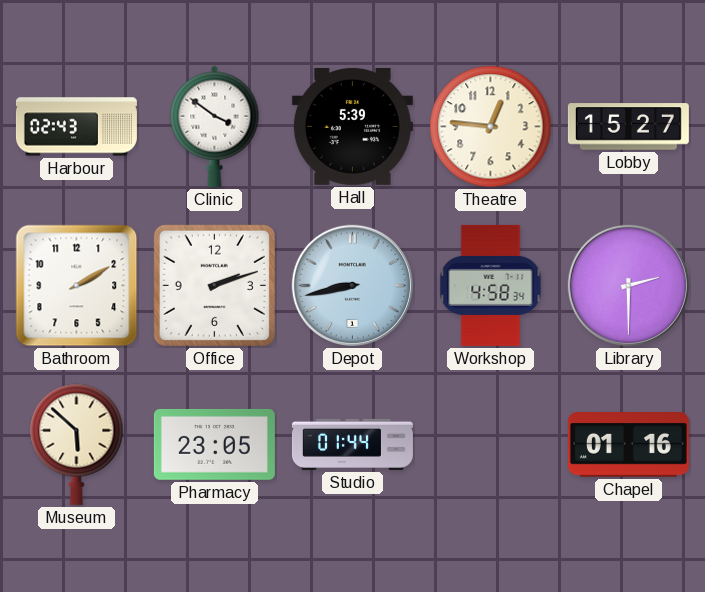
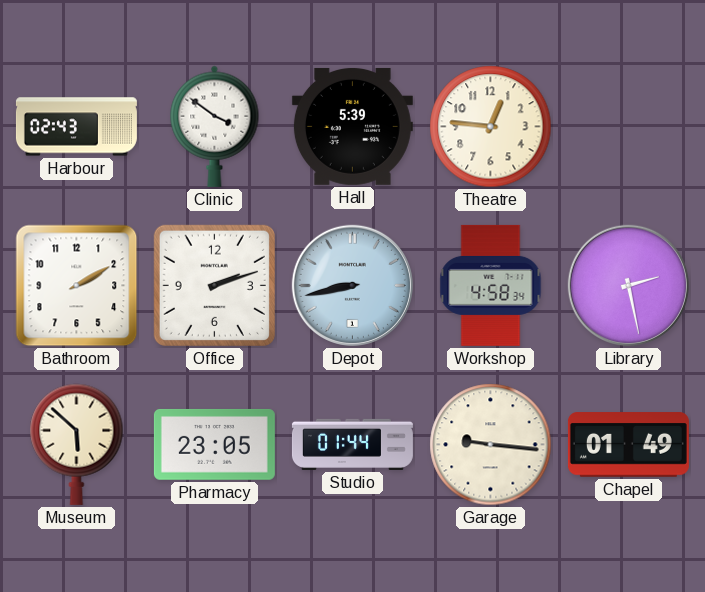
Lobby: 15:27 -> none
Library: 2:30 -> 2:28
Garage: none -> 9:16
Chapel: 01:16 -> 01:49
